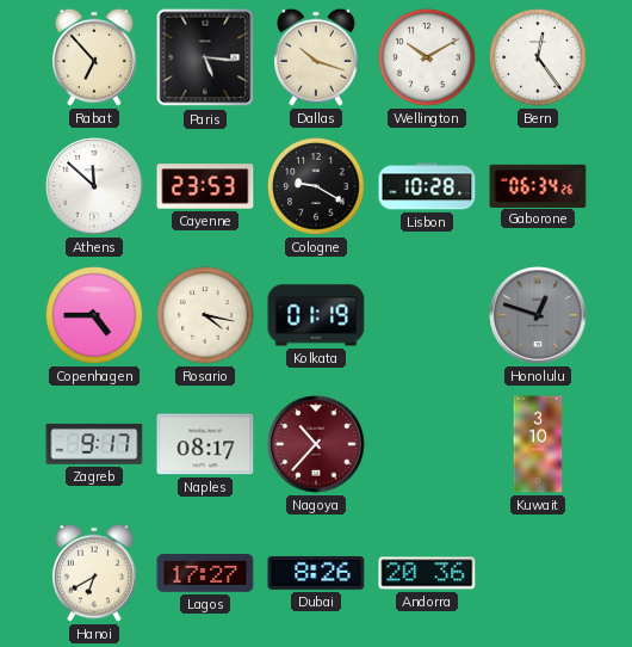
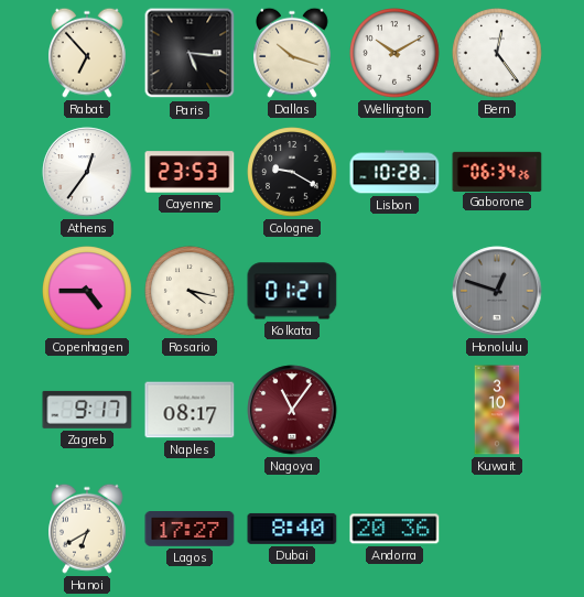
Athens: 11:52 -> 12:36
Kolkata: 01:19 -> 01:21
Nagoya: 10:37 -> 11:06
Dubai: 8:26 -> 8:40
